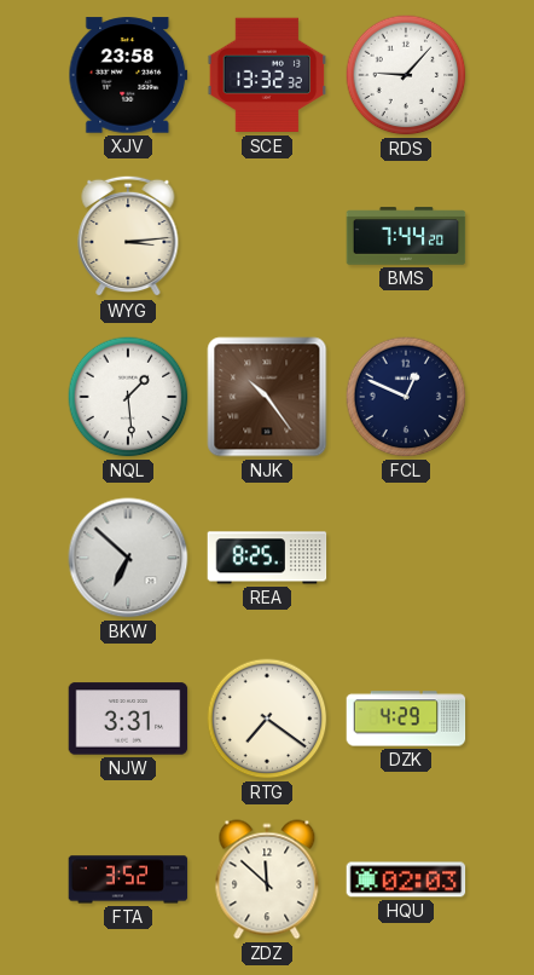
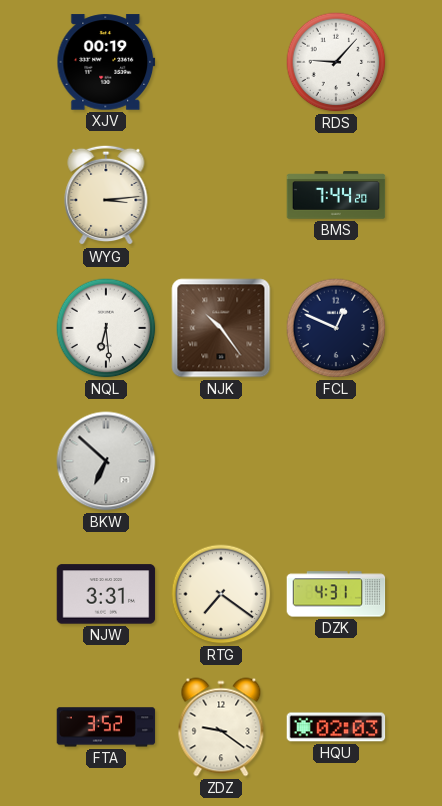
XJV: 23:58 -> 00:19
SCE: 13:32 -> none
NQL: 1:29 -> 6:29
REA: 8:25 -> none
DZK: 4:29 -> 4:31
ZDZ: 11:52 -> 9:21
